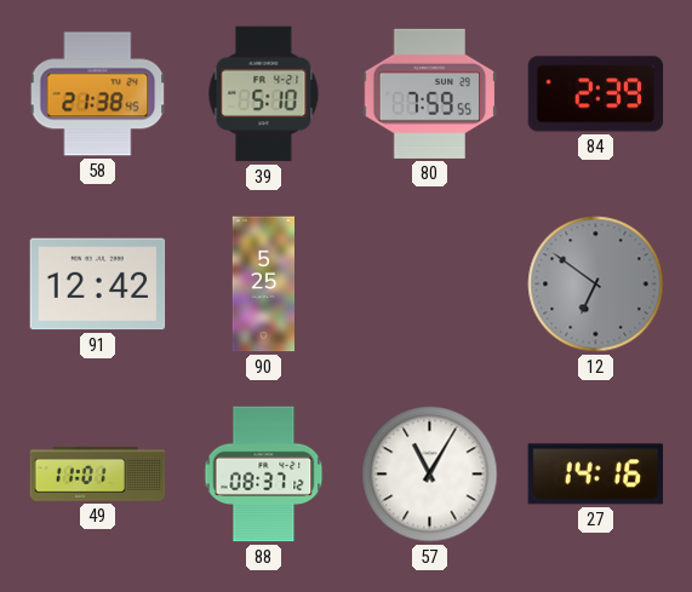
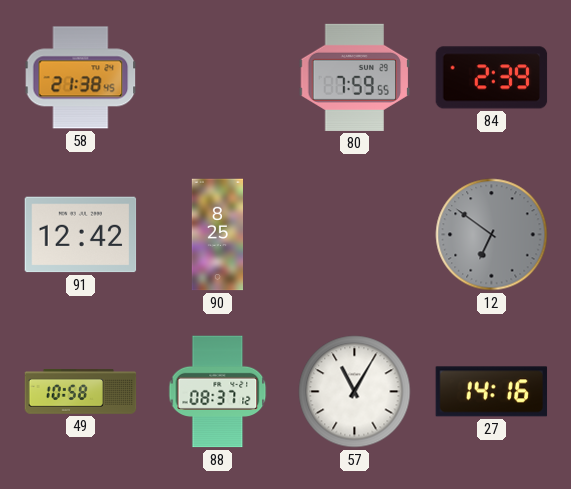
39: 5:10 -> none
90: 5:25 -> 8:25
49: 11:01 -> 10:58
